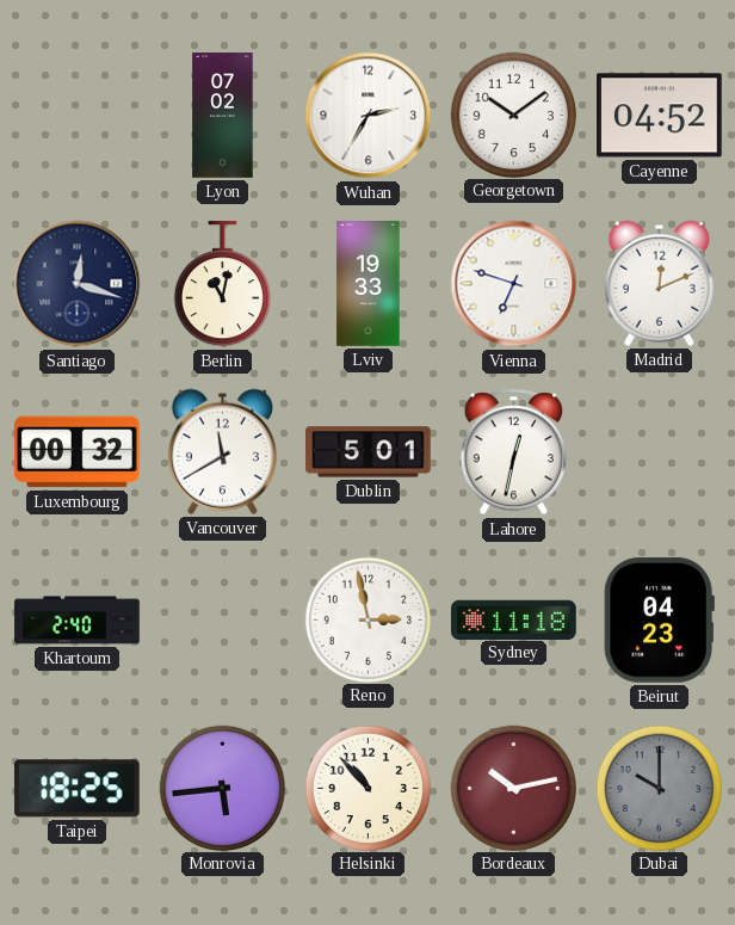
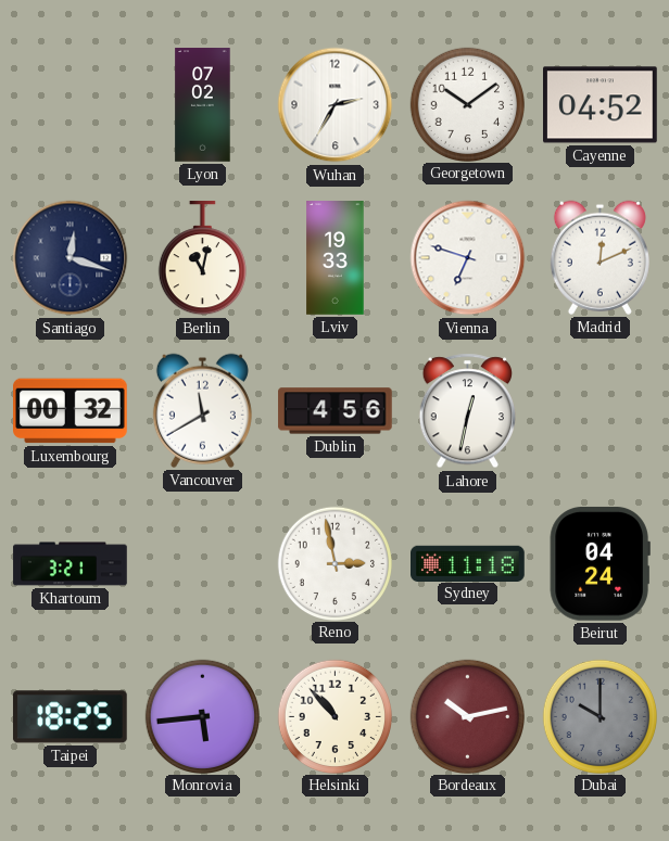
Dublin: 5:01 -> 4:56
Khartoum: 2:40 -> 3:21
Beirut: 04:23 -> 04:24
